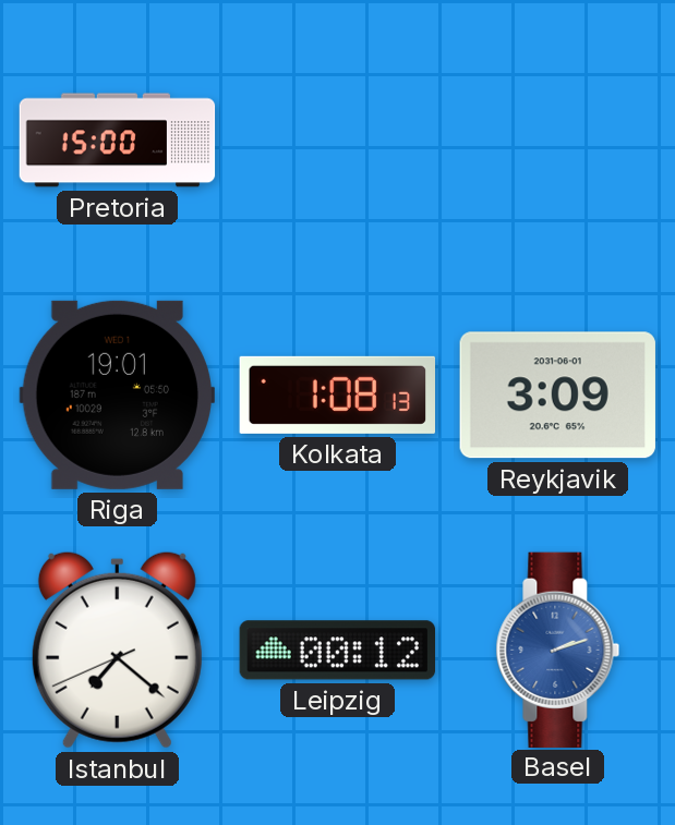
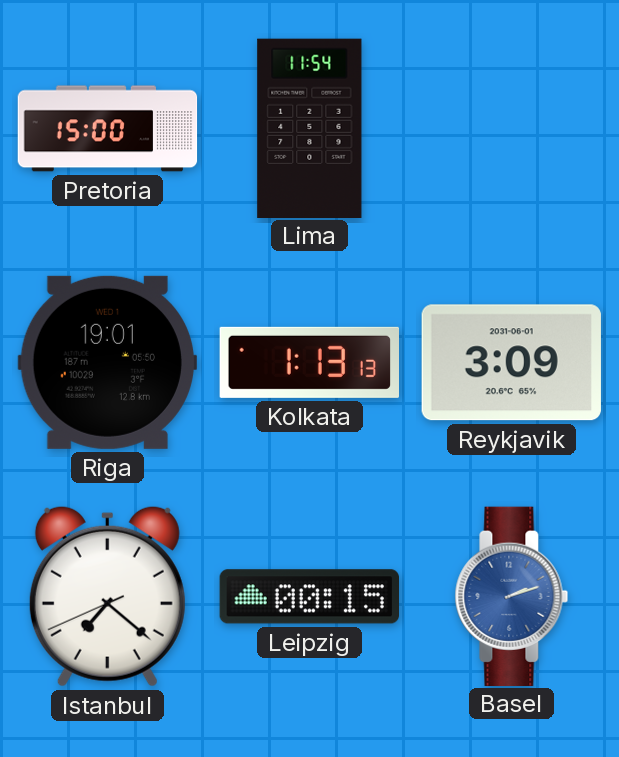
Lima: none -> 11:54
Kolkata: 1:08 -> 1:13
Leipzig: 00:12 -> 00:15
